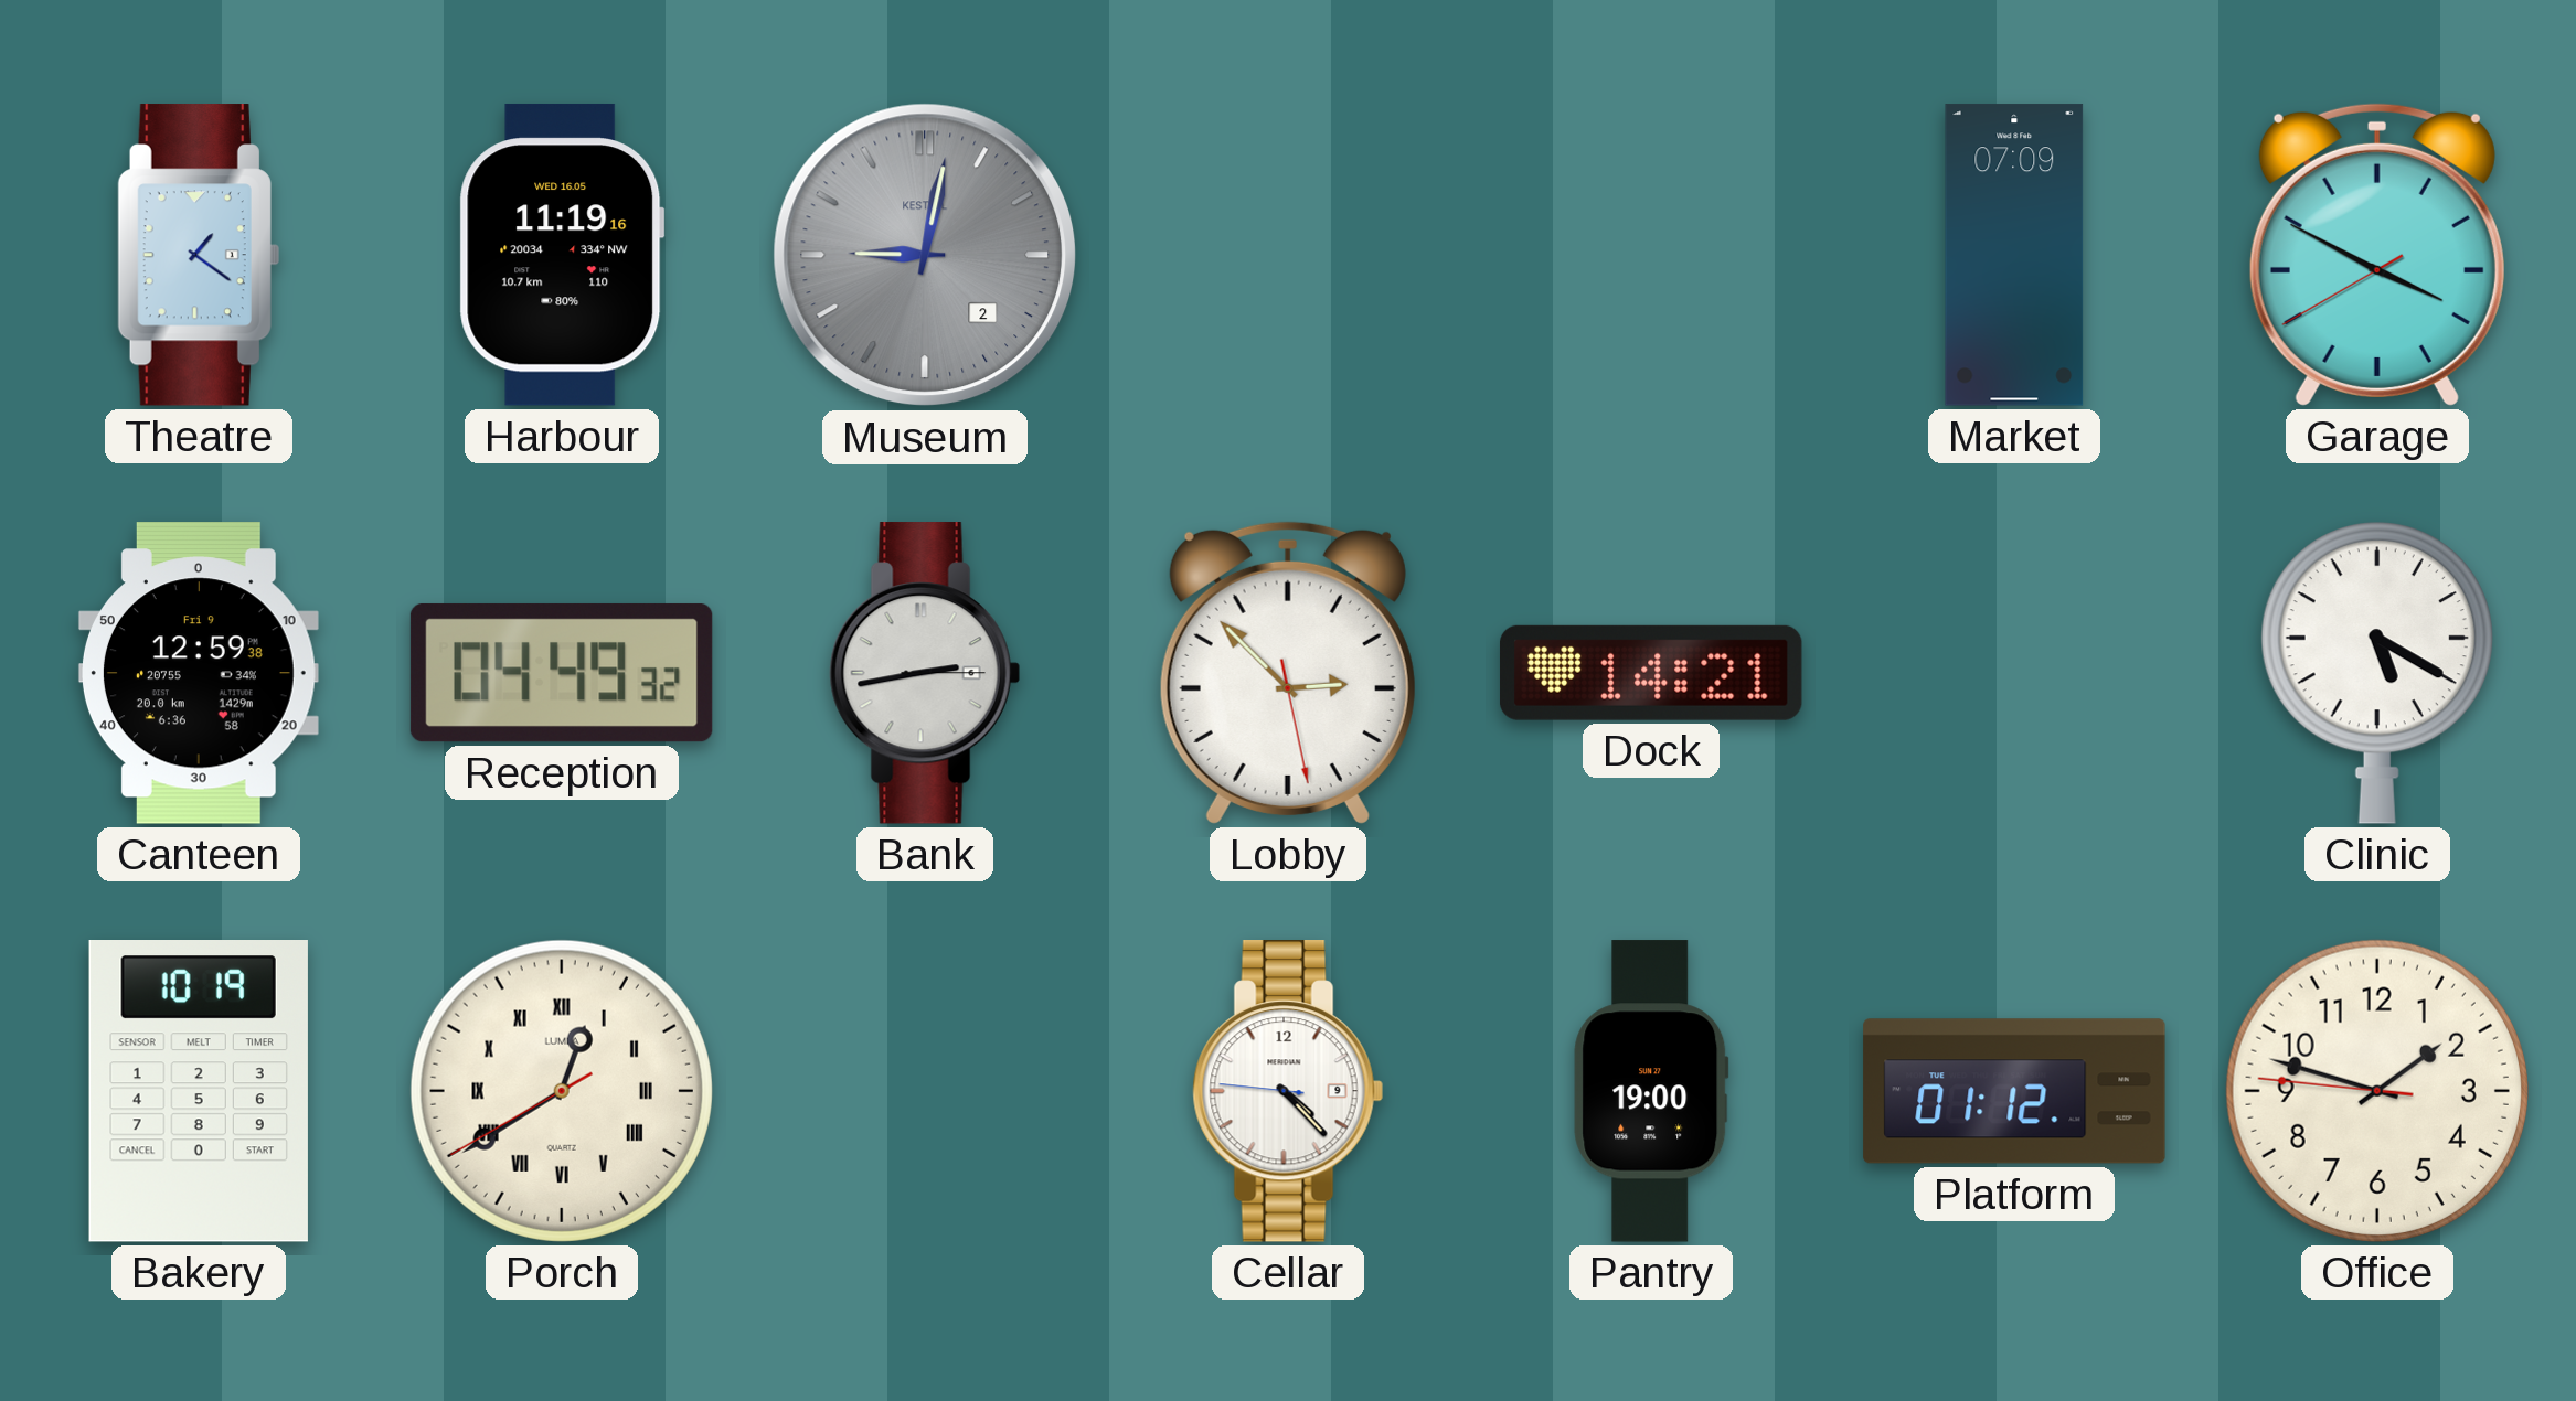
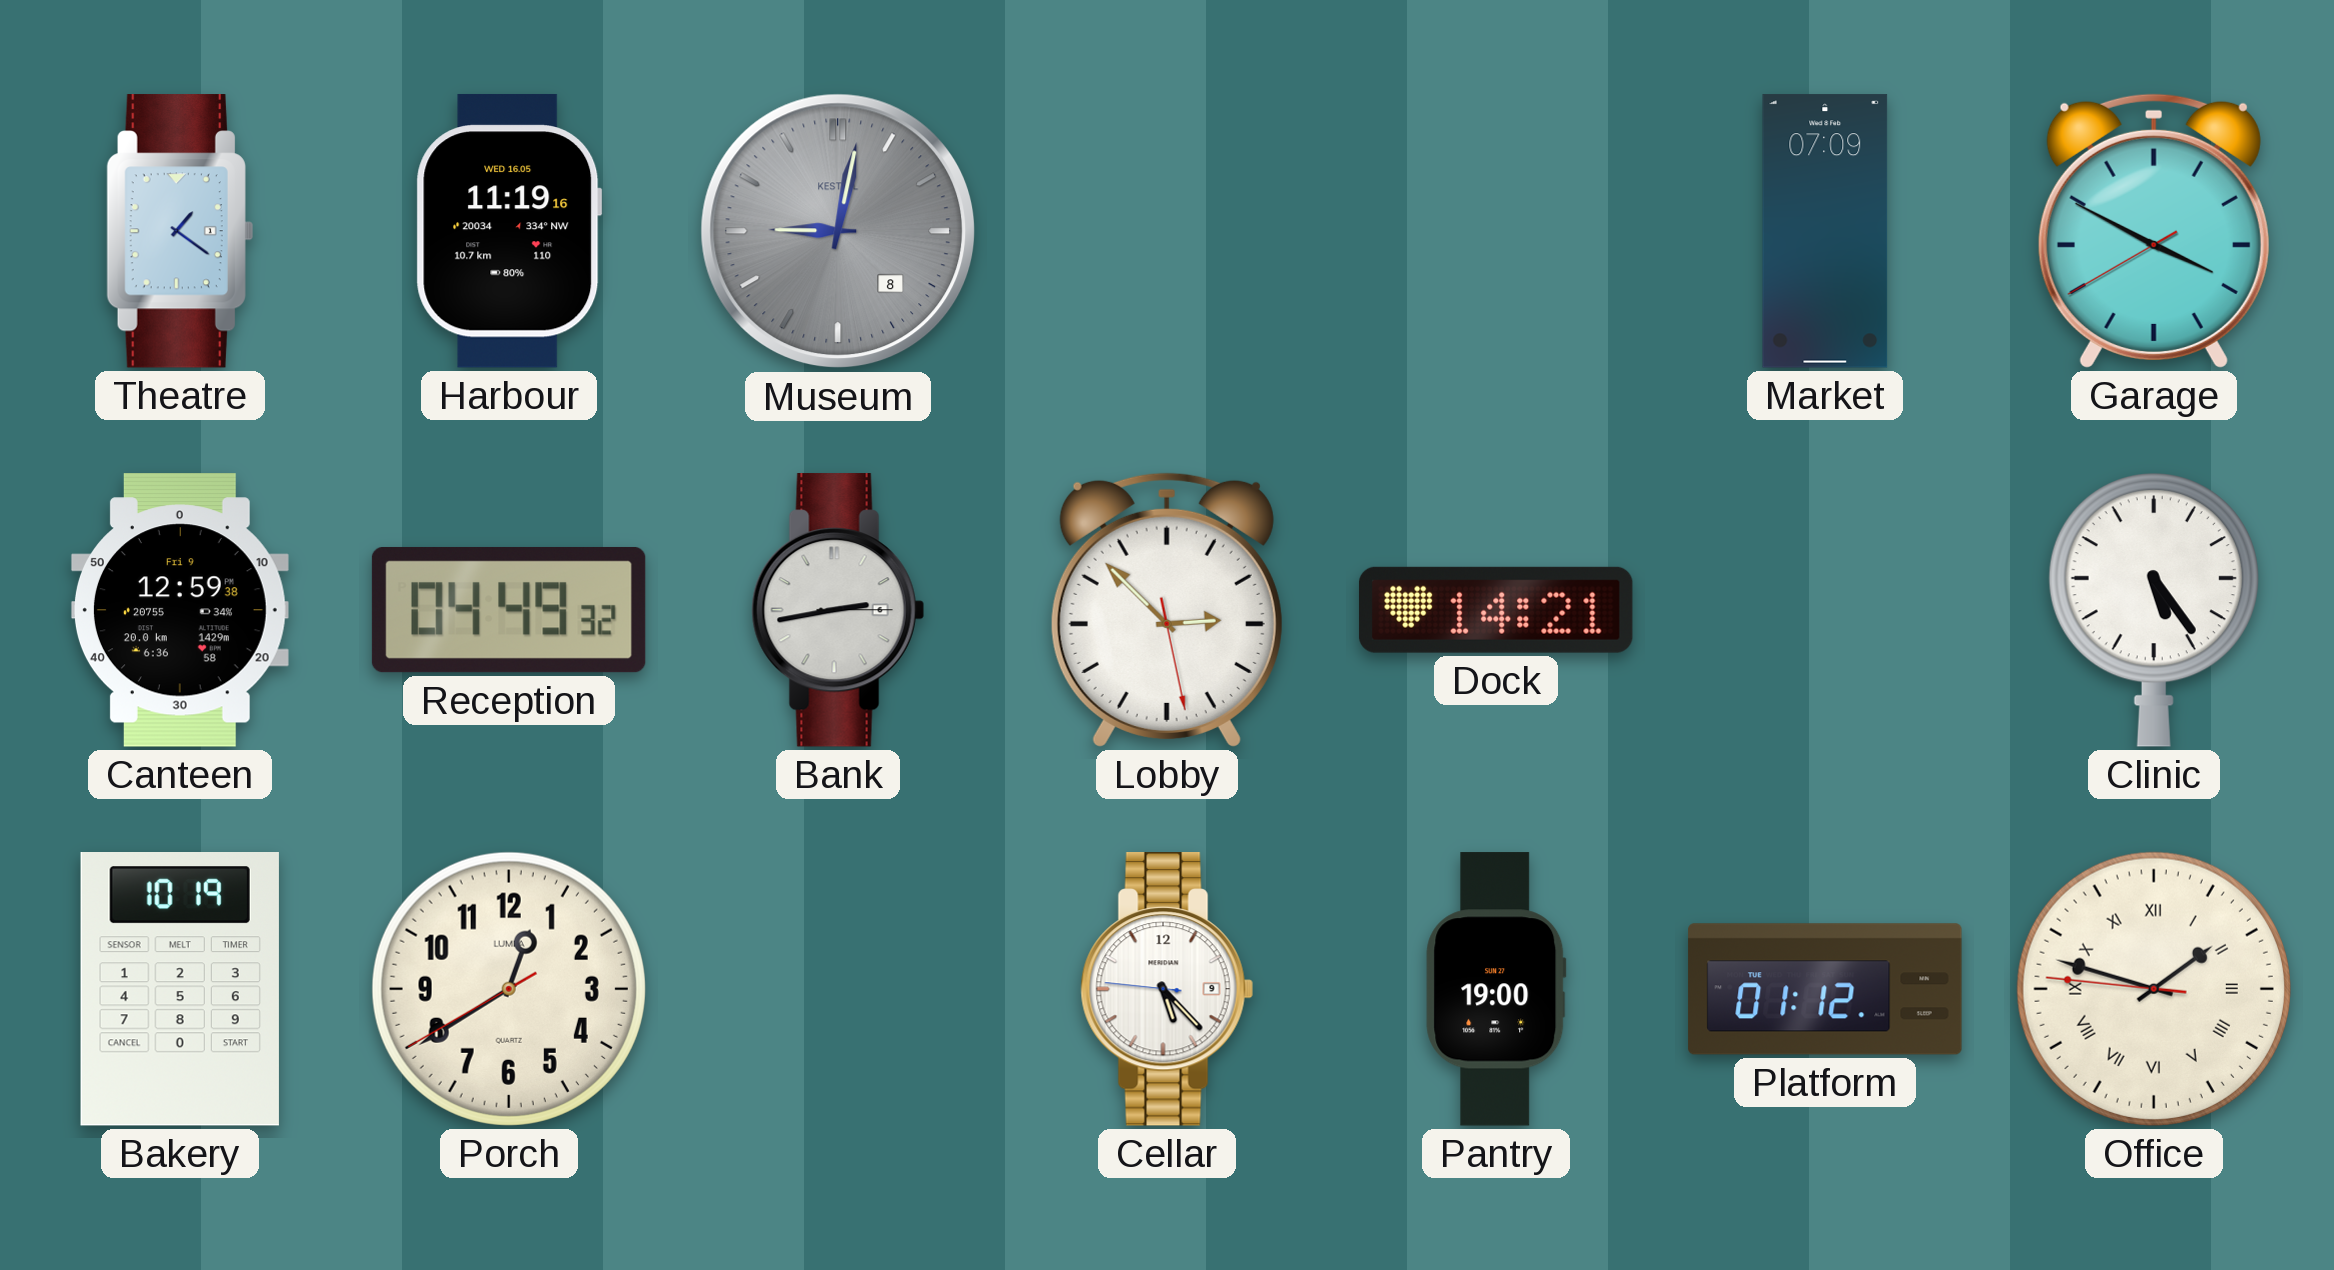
Museum date: 2 -> 8
Clinic: 5:20 -> 5:24
Porch numerals: Roman -> Arabic
Cellar: 4:22 -> 5:22
Office numerals: Arabic -> Roman
